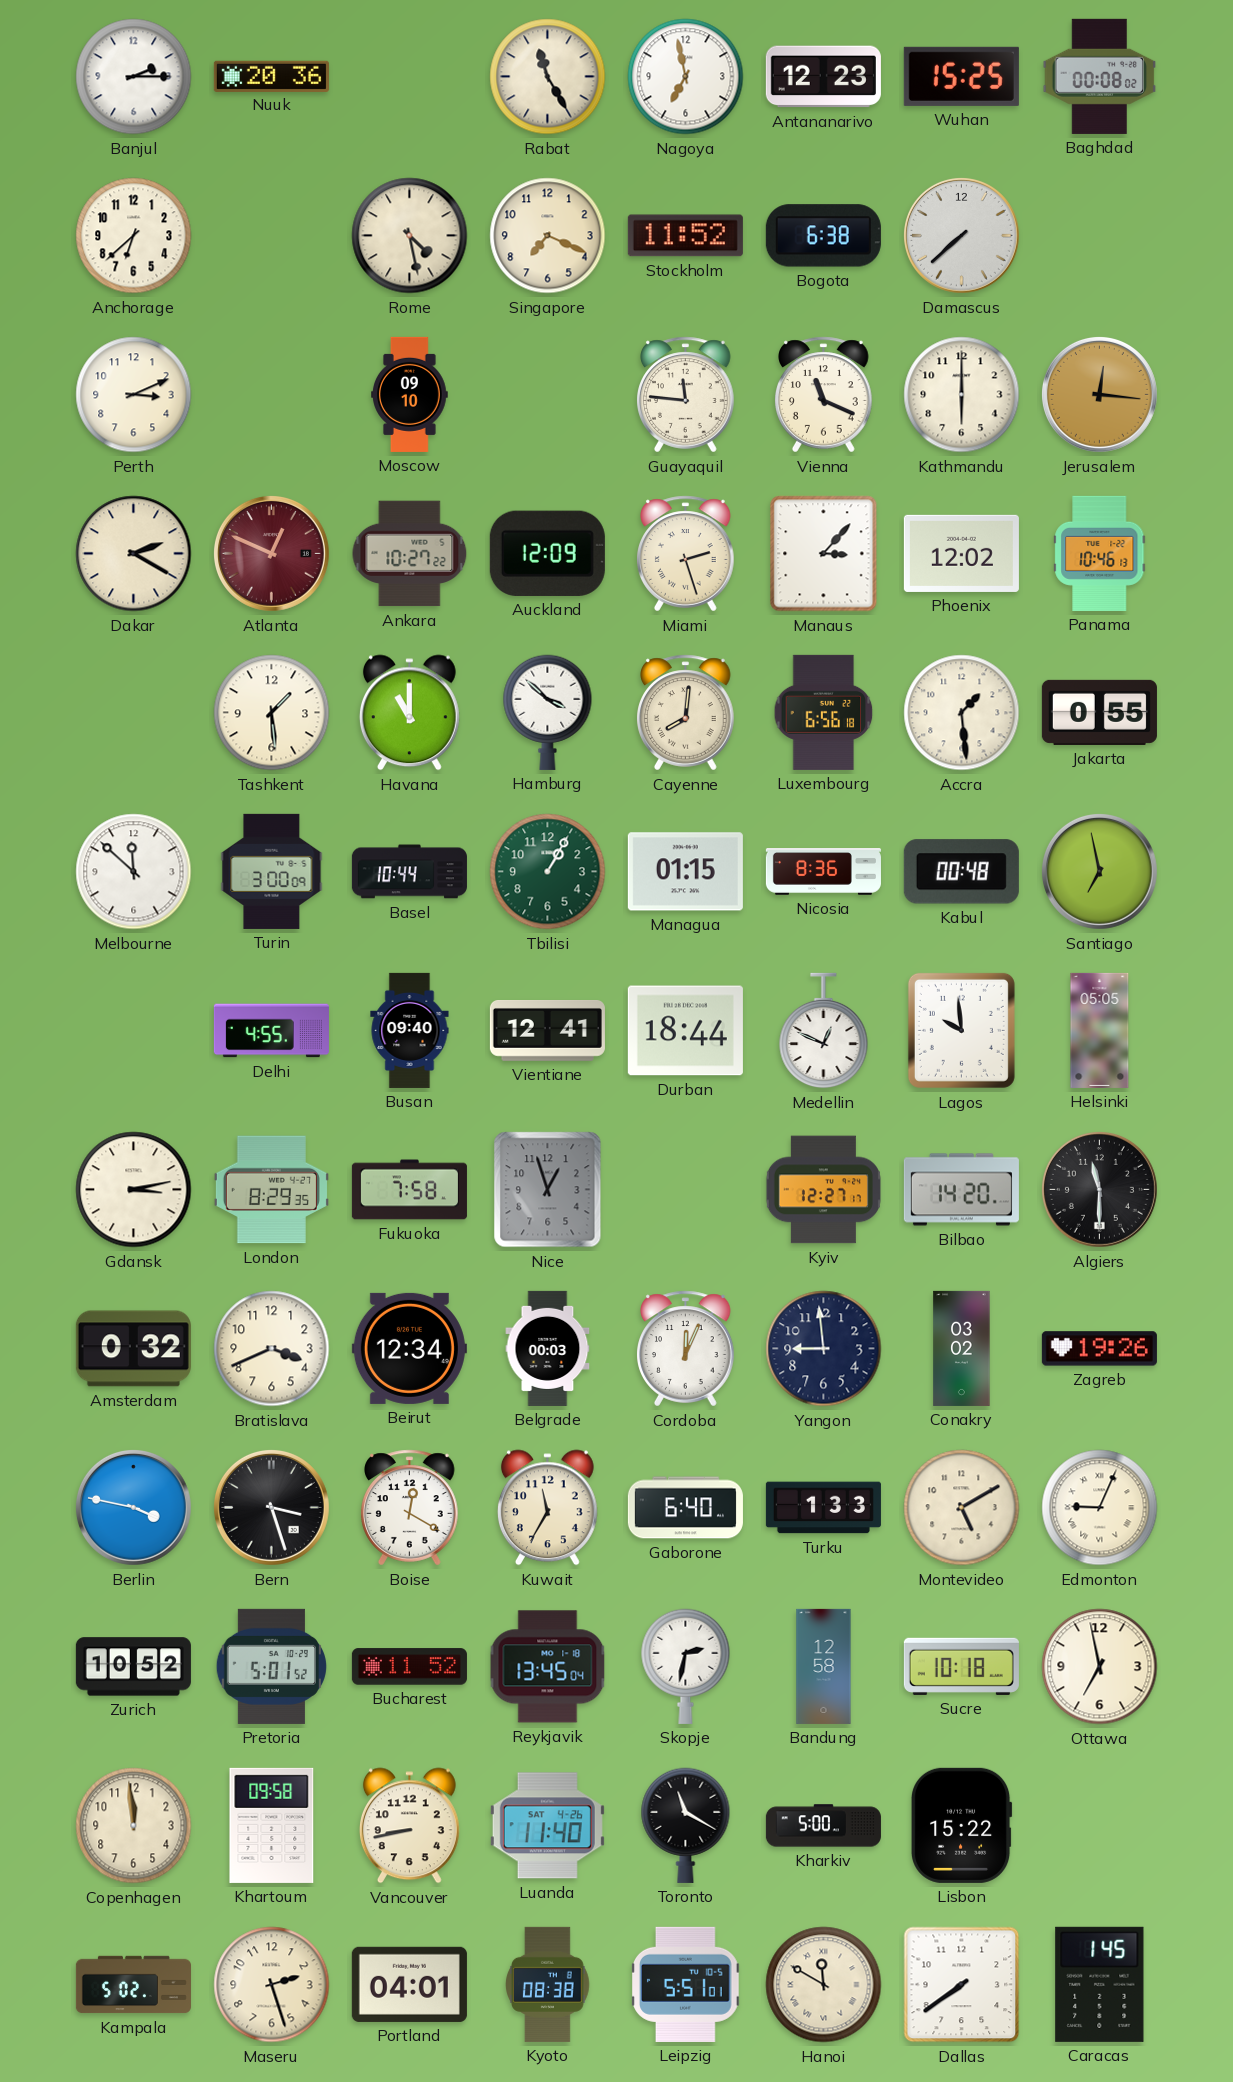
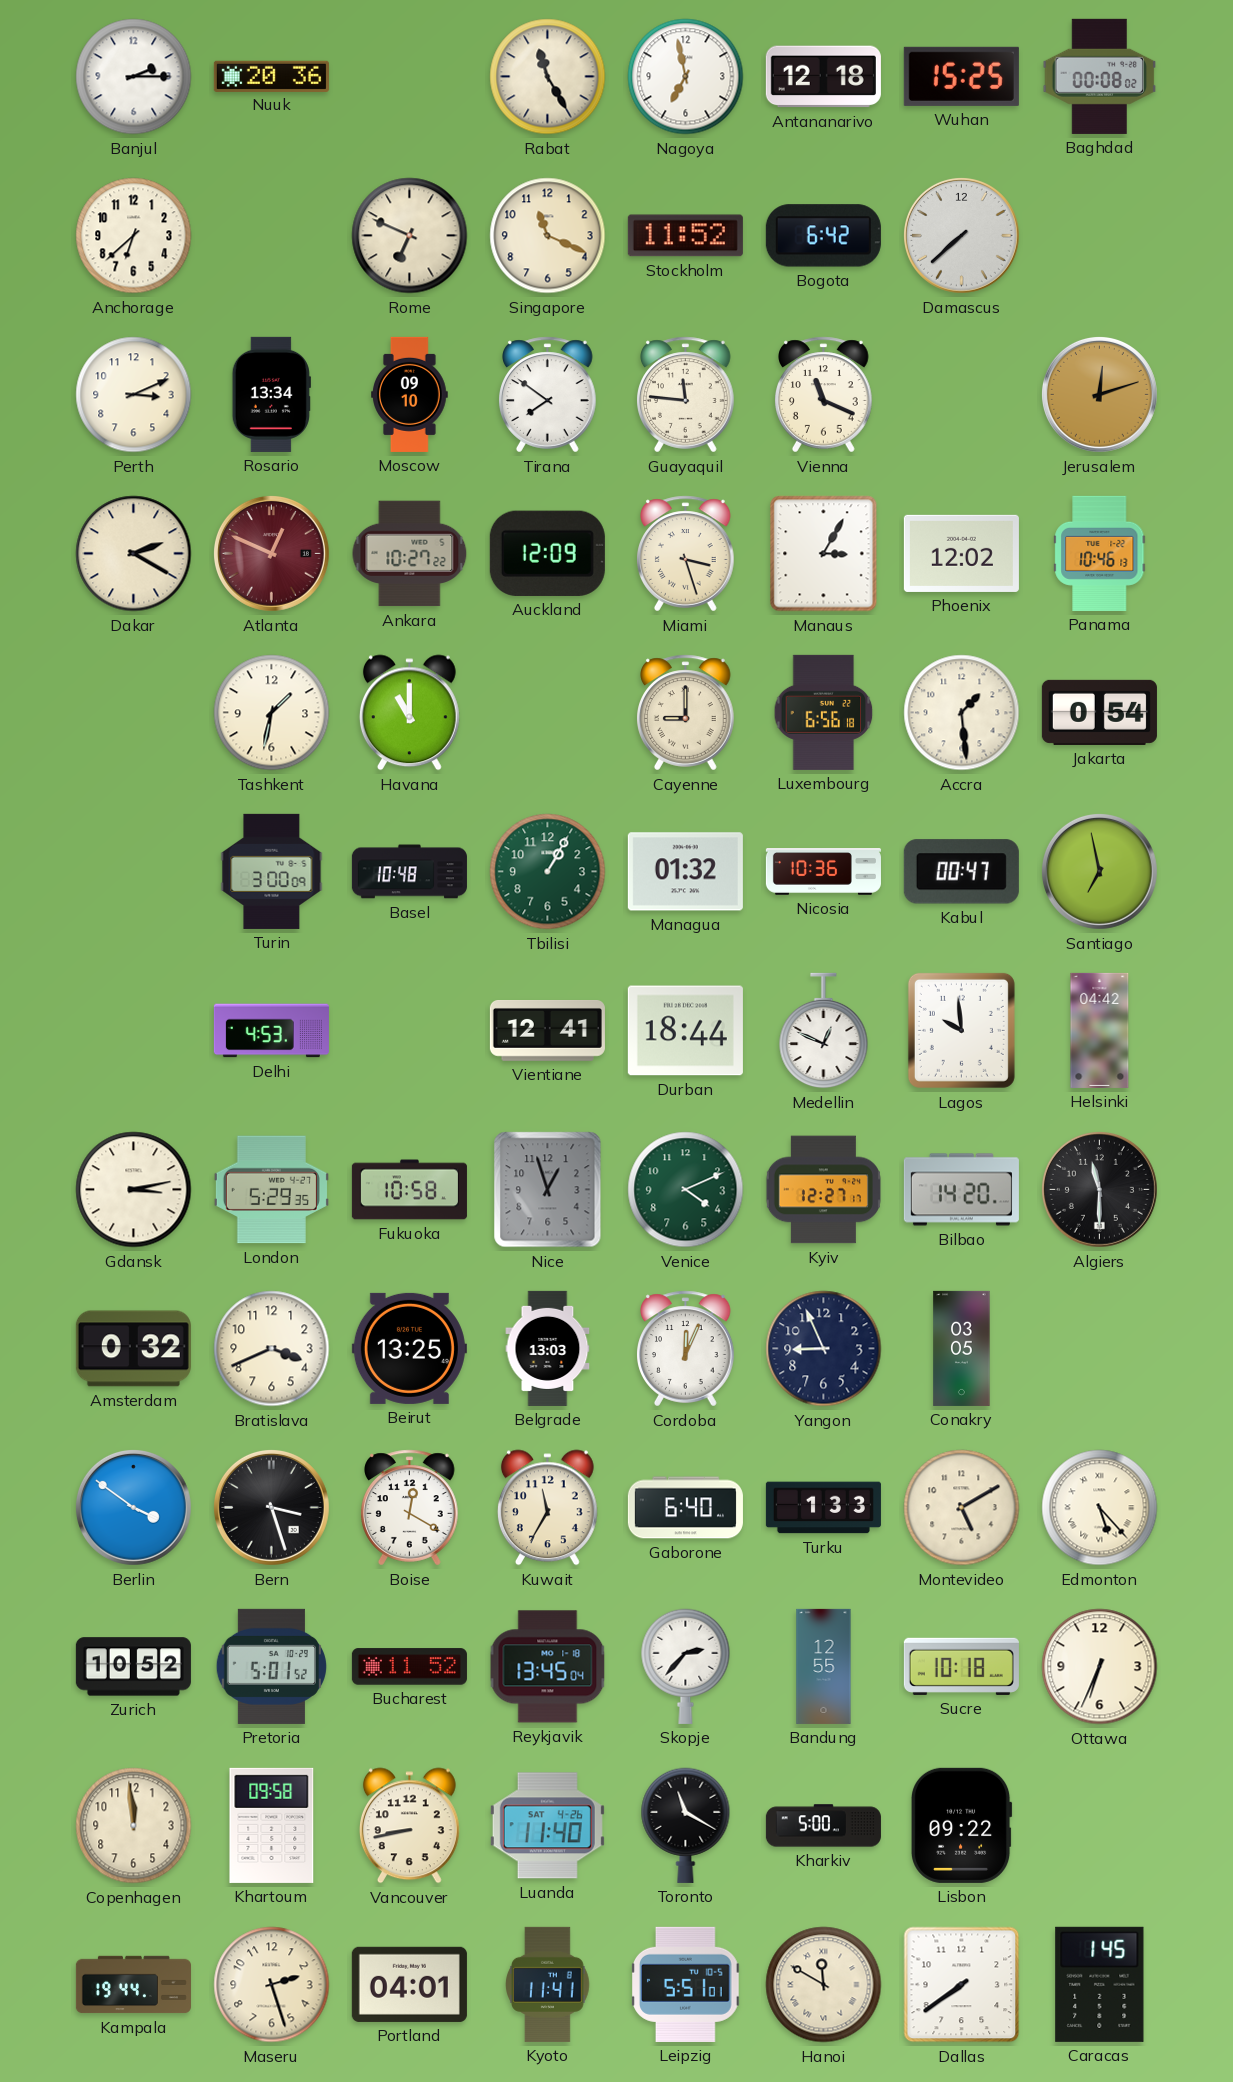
Antananarivo: 12:23 -> 12:18
Rome: 4:28 -> 6:49
Singapore: 7:19 -> 11:19
Bogota: 6:38 -> 6:42
Rosario: none -> 13:34
Tirana: none -> 7:51
Kathmandu: 6:00 -> none
Jerusalem: 12:16 -> 12:12
Miami: 2:27 -> 3:27
Manaus: 3:07 -> 3:05
Tashkent: 1:29 -> 1:32
Hamburg: 3:52 -> none
Cayenne: 8:01 -> 9:00
Jakarta: 0:55 -> 0:54
Melbourne: 11:52 -> none
Basel: 10:44 -> 10:48
Managua: 01:15 -> 01:32
Nicosia: 8:36 -> 10:36
Kabul: 00:48 -> 00:47
Delhi: 4:55 -> 4:53
Busan: 09:40 -> none
Helsinki: 05:05 -> 04:42
London: 8:29 -> 5:29
Fukuoka: 7:58 -> 10:58
Venice: none -> 4:11
Beirut: 12:34 -> 13:25
Belgrade: 00:03 -> 13:03
Yangon: 8:59 -> 8:56
Conakry: 03:02 -> 03:05
Zagreb: 19:26 -> none
Berlin: 3:47 -> 3:51
Edmonton: 9:04 -> 5:23
Skopje: 2:32 -> 2:37
Bandung: 12:58 -> 12:55
Ottawa: 6:58 -> 6:34
Lisbon: 15:22 -> 09:22
Kampala: 5:02 -> 19:44
Kyoto: 08:38 -> 11:41
